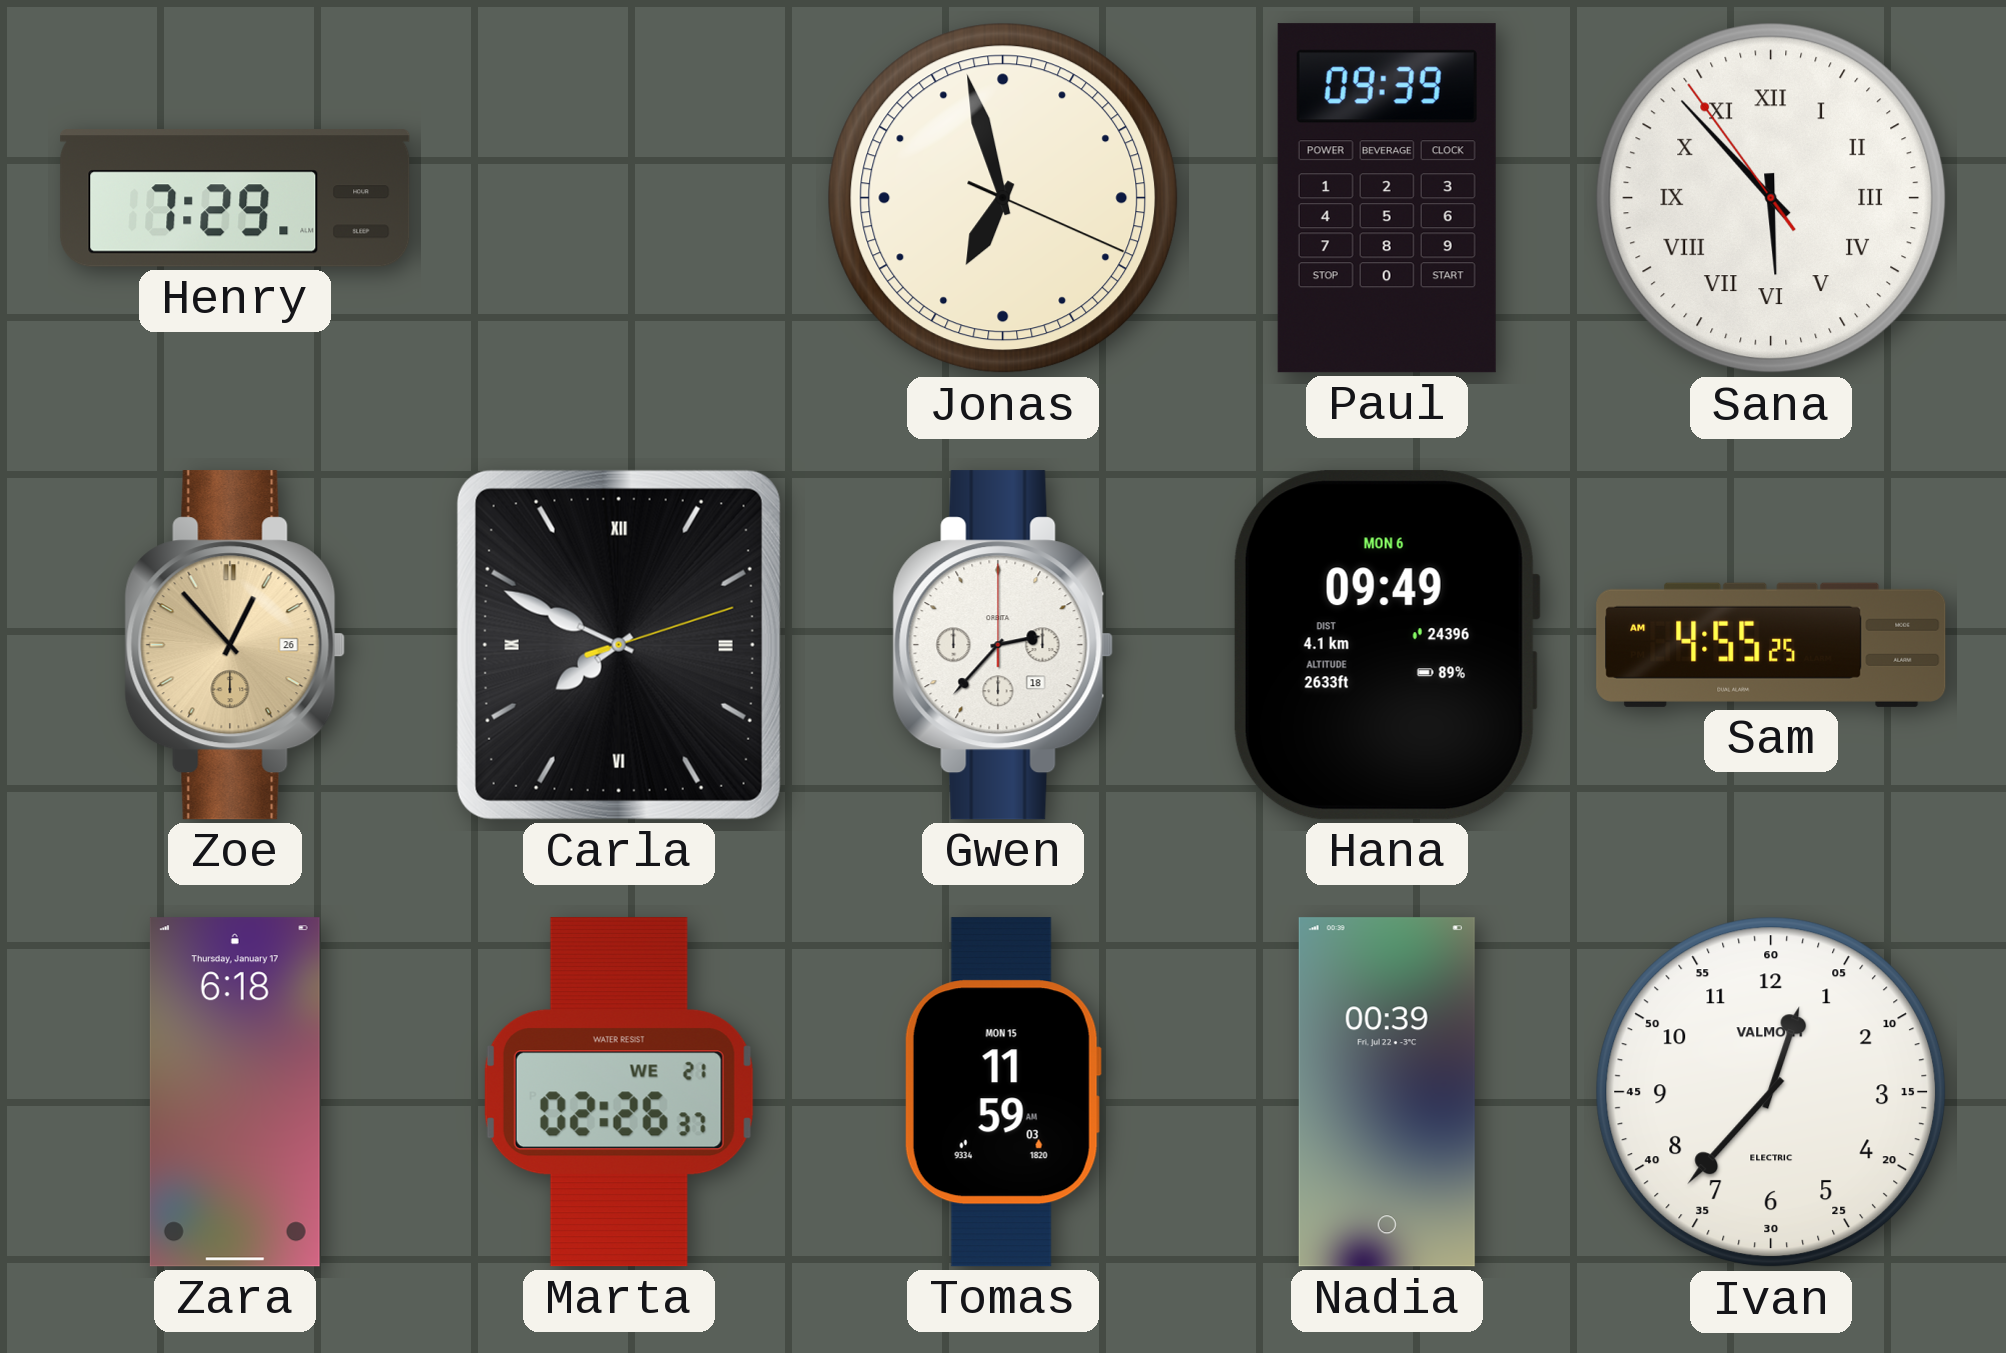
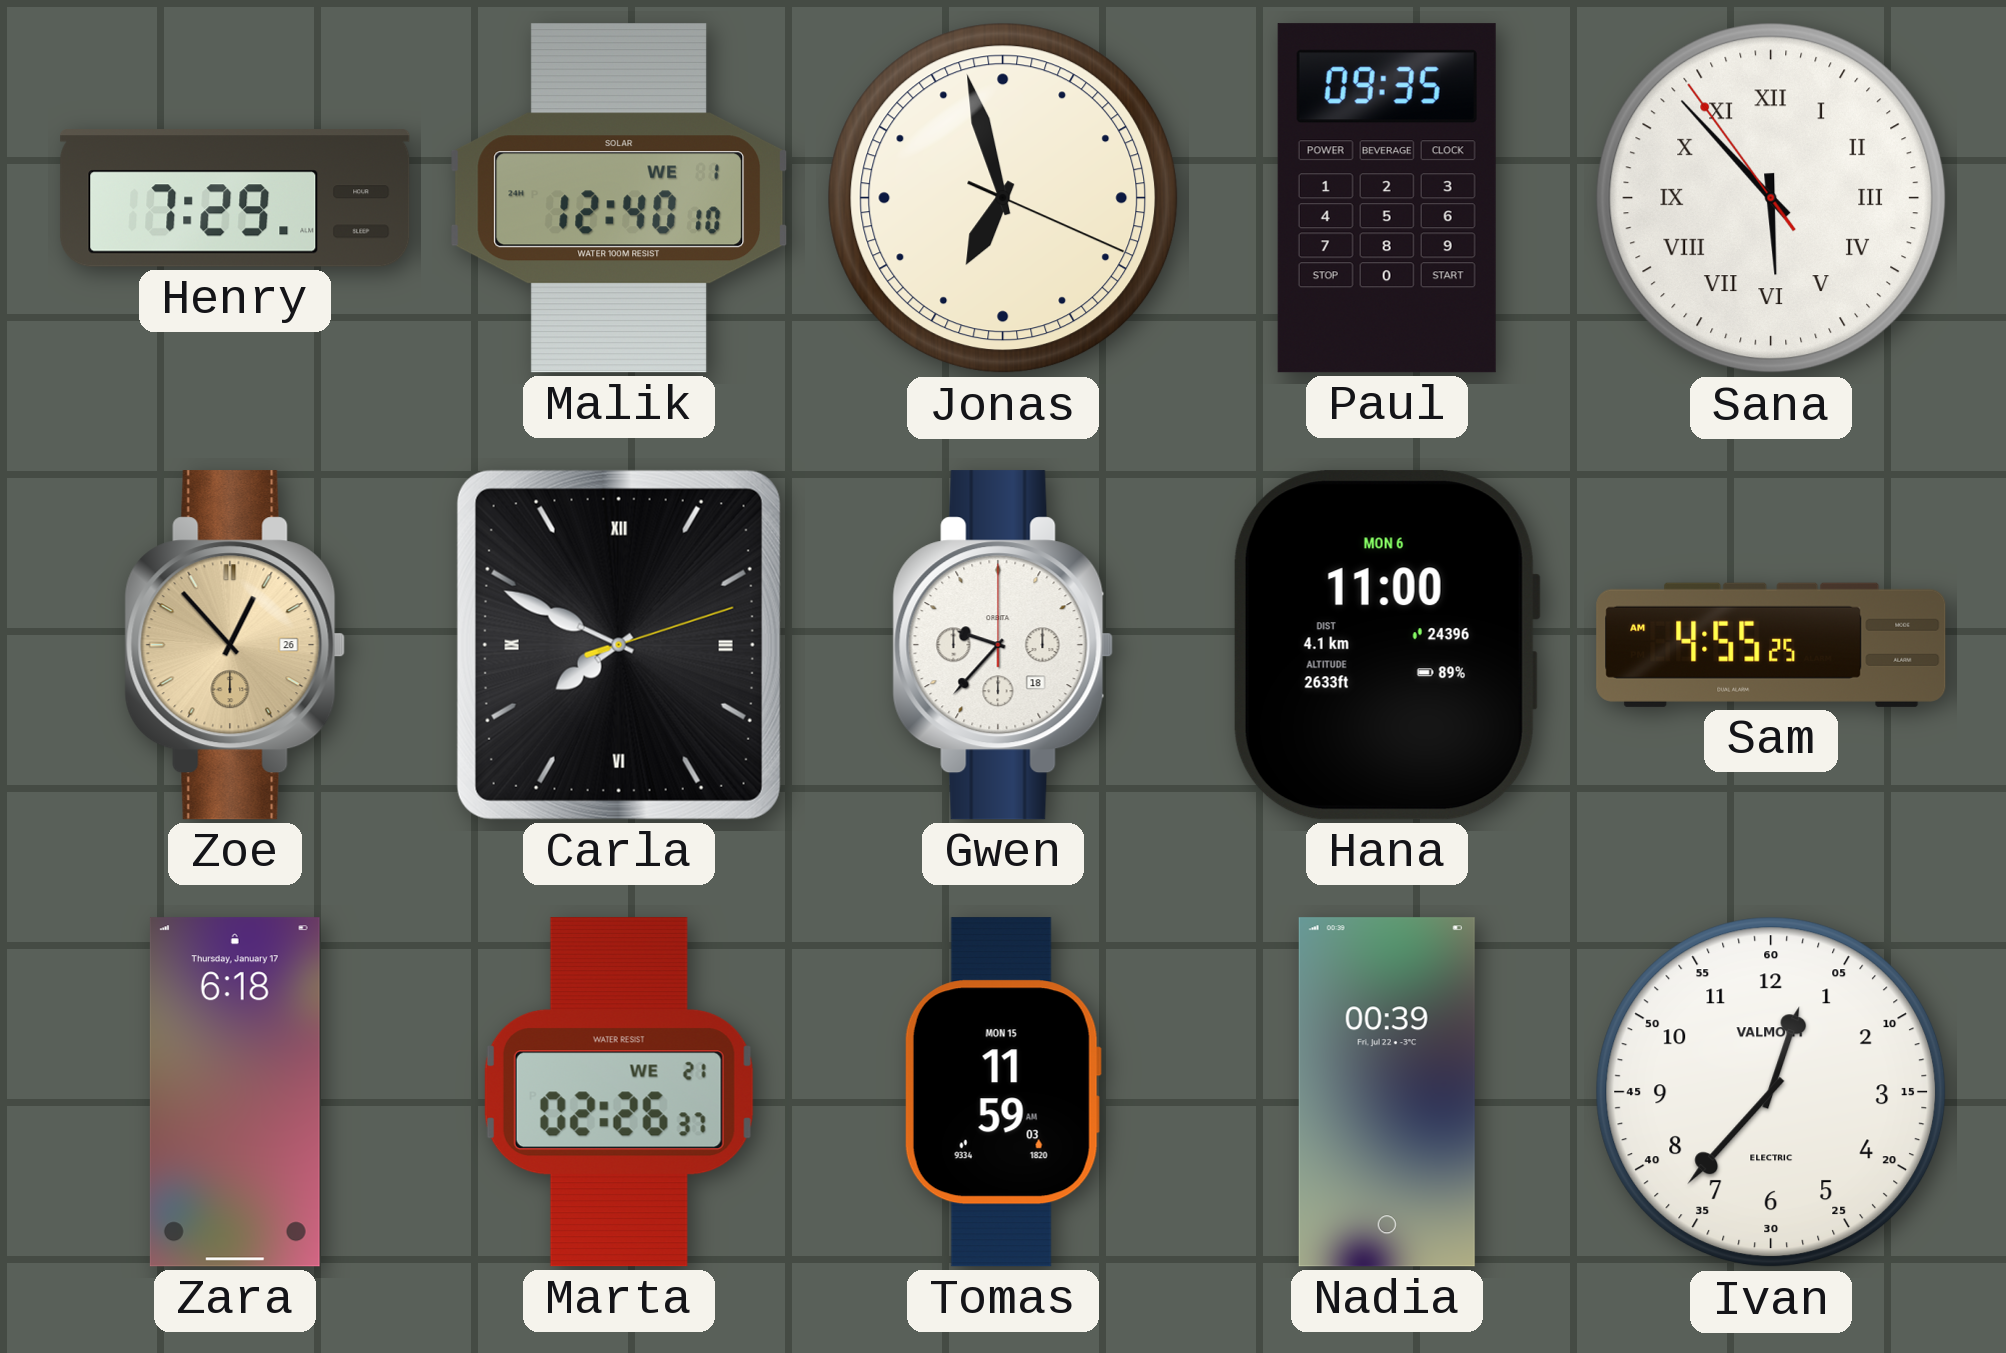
Malik: none -> 12:40
Paul: 09:39 -> 09:35
Gwen: 2:37 -> 9:37
Hana: 09:49 -> 11:00
